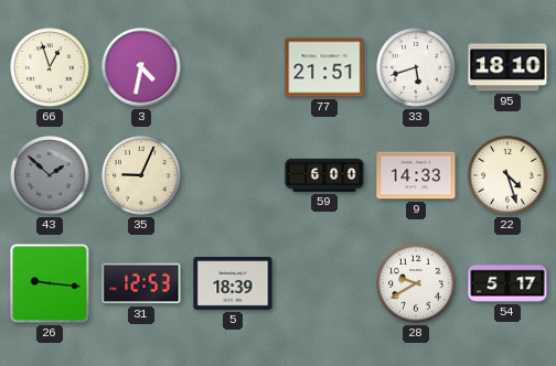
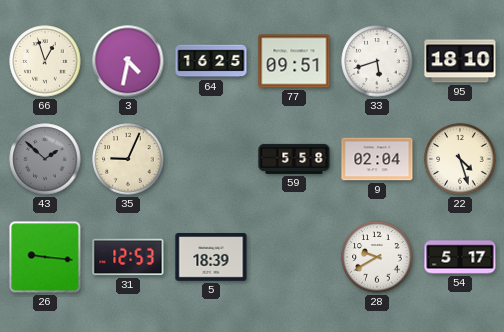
64: none -> 16:25
77: 21:51 -> 09:51
59: 6:00 -> 5:58
9: 14:33 -> 02:04
